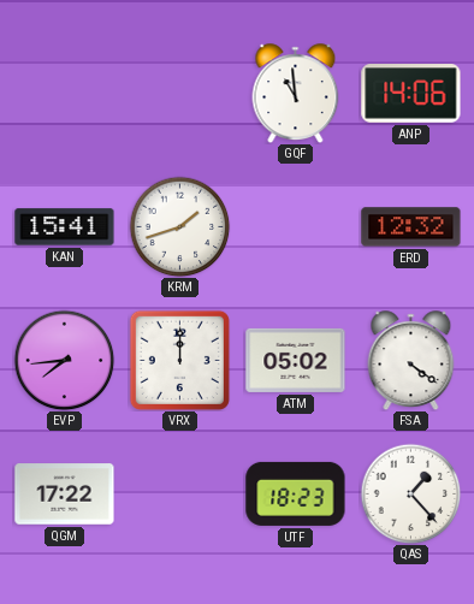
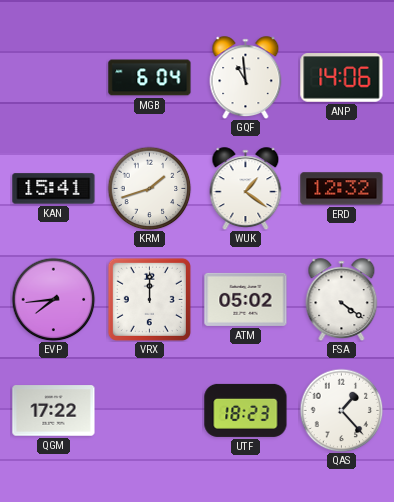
MGB: none -> 6:04
WUK: none -> 1:21
